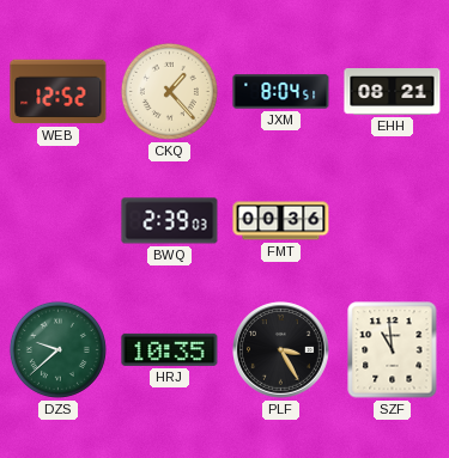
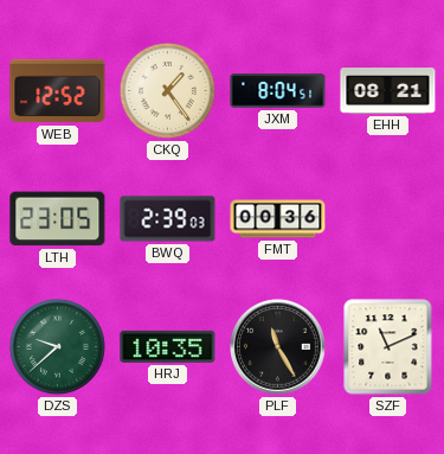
CKQ: 1:23 -> 1:24
LTH: none -> 23:05
PLF: 3:25 -> 11:25
SZF: 10:59 -> 11:11
